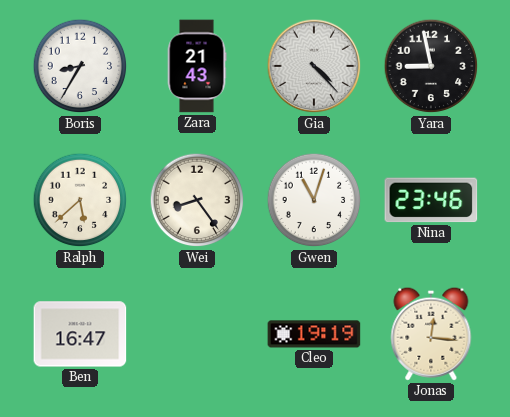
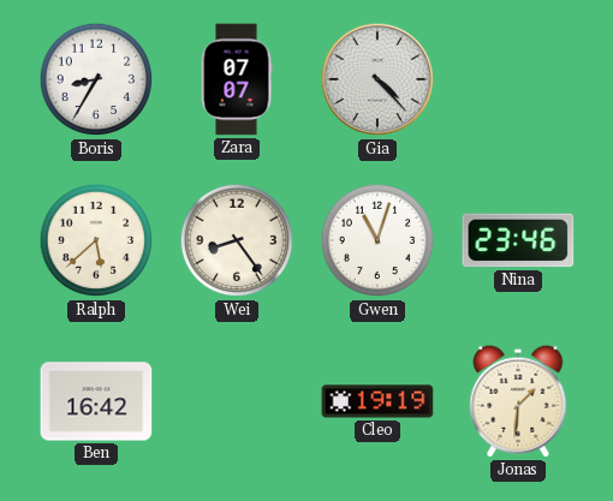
Zara: 21:43 -> 07:07
Yara: 8:58 -> none
Ben: 16:47 -> 16:42
Jonas: 12:16 -> 1:31
